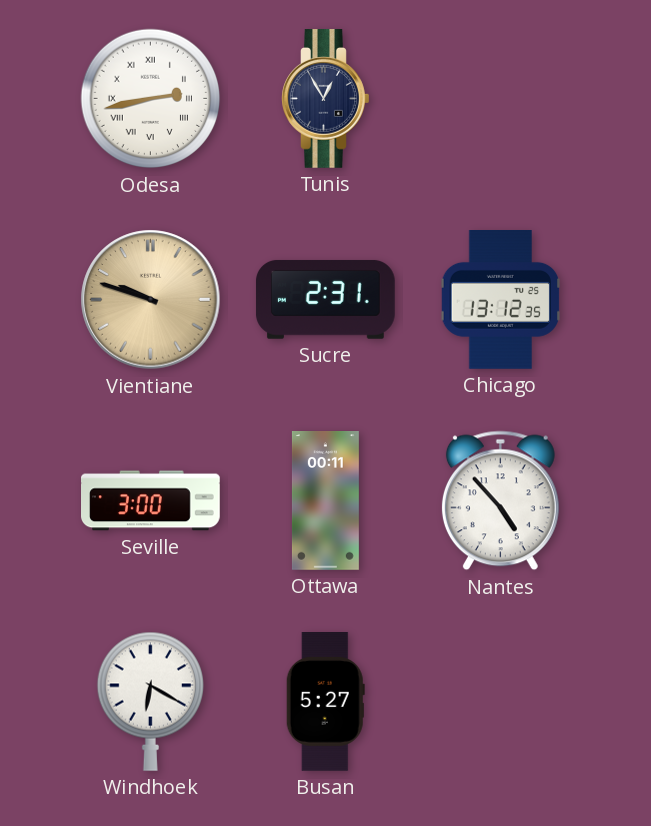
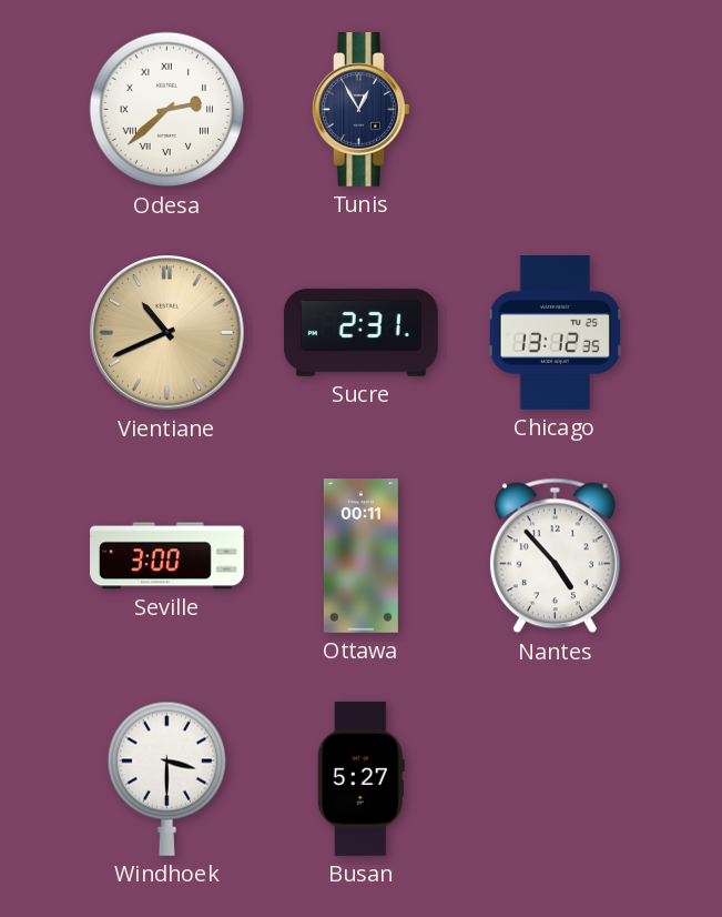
Odesa: 2:43 -> 2:38
Vientiane: 9:48 -> 10:41
Windhoek: 6:20 -> 3:30
